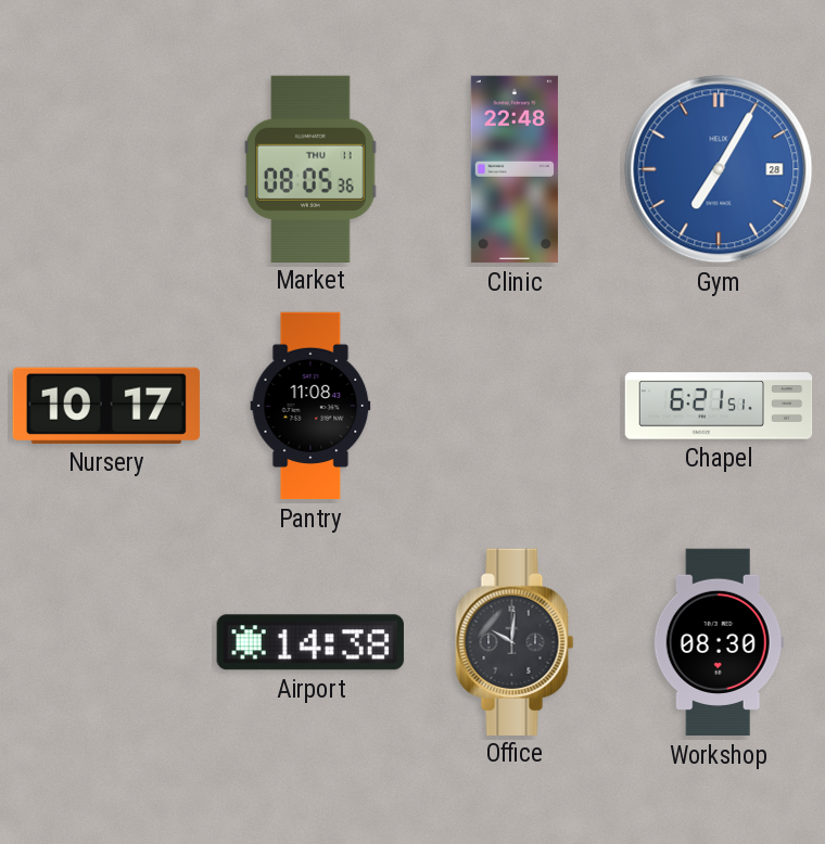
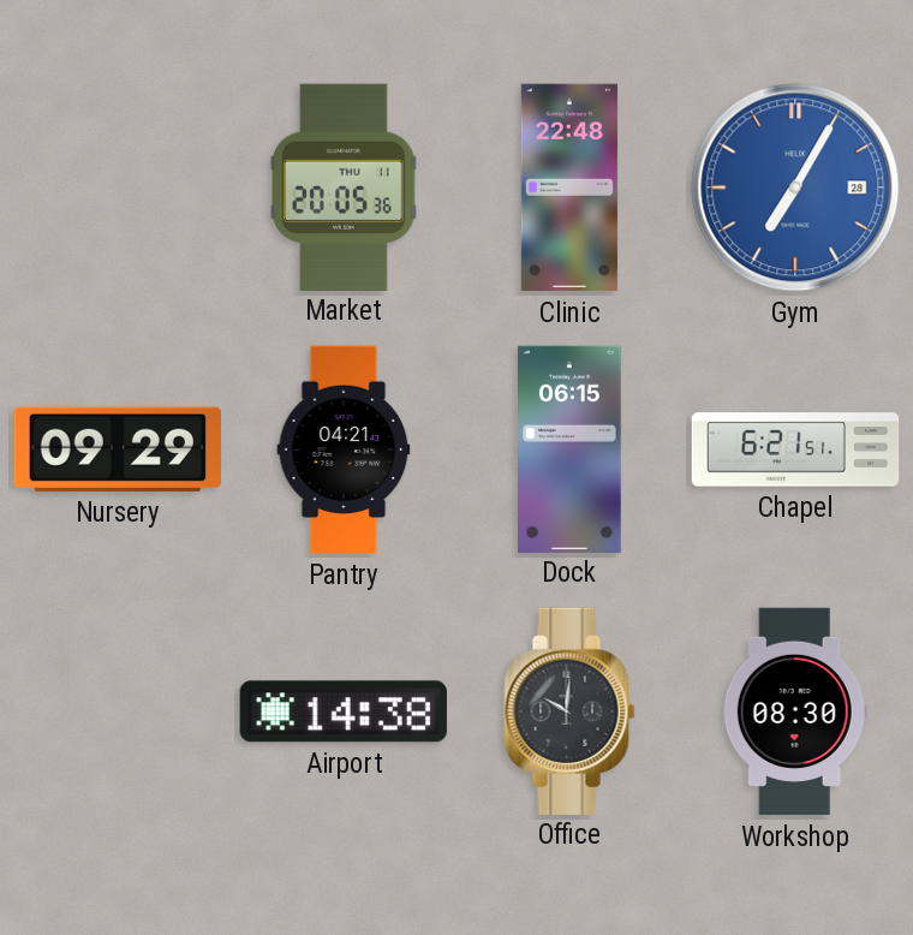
Market: 08:05 -> 20:05
Nursery: 10:17 -> 09:29
Pantry: 11:08 -> 04:21
Dock: none -> 06:15
